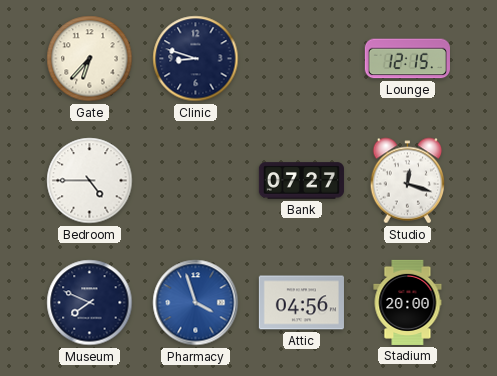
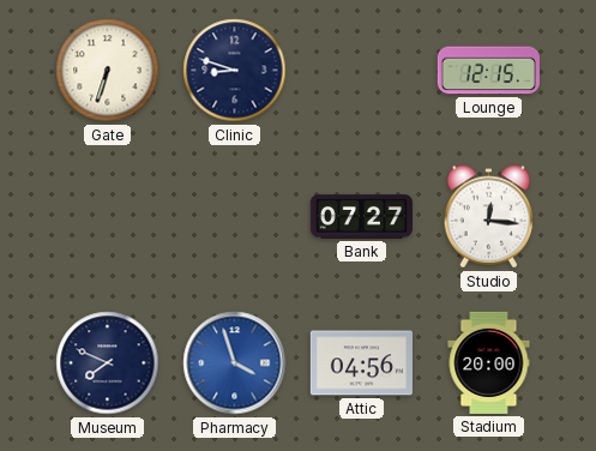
Gate: 6:37 -> 6:33
Bedroom: 4:45 -> none
Studio: 12:18 -> 12:16
